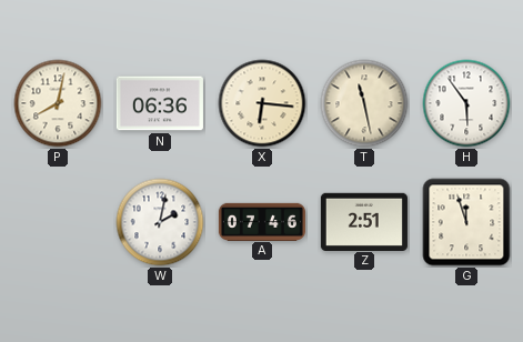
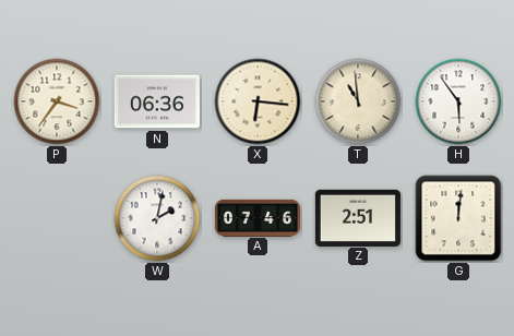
P: 8:02 -> 3:36
T: 11:28 -> 10:59
G: 11:57 -> 12:01
